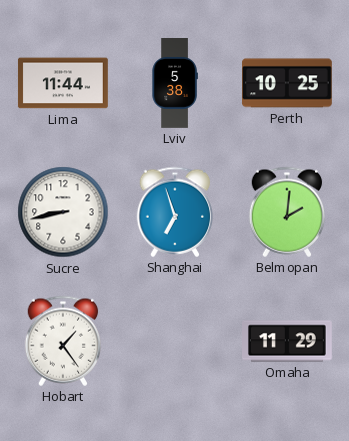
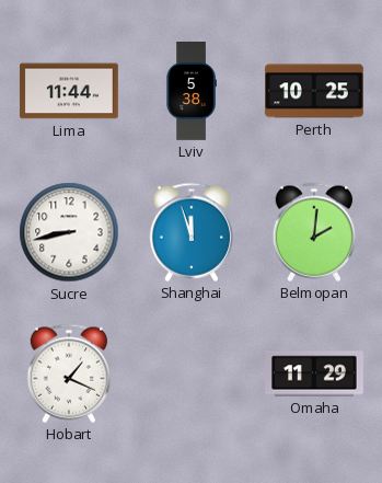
Shanghai: 6:57 -> 11:57
Hobart: 1:24 -> 1:19
